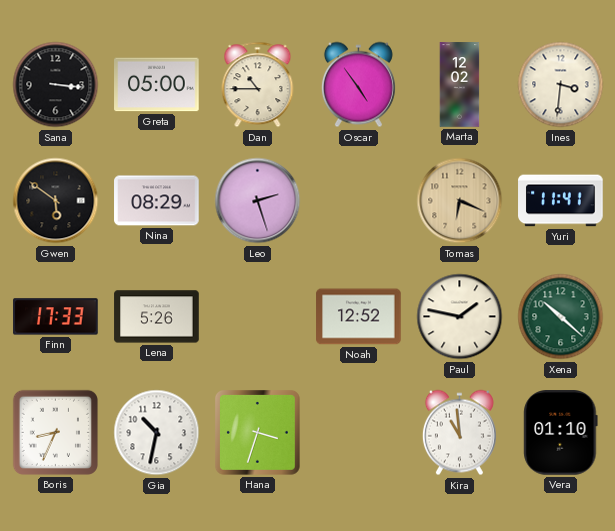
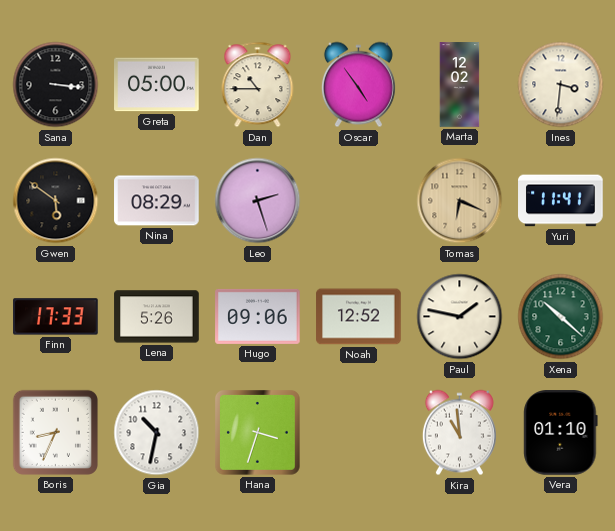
Hugo: none -> 09:06
